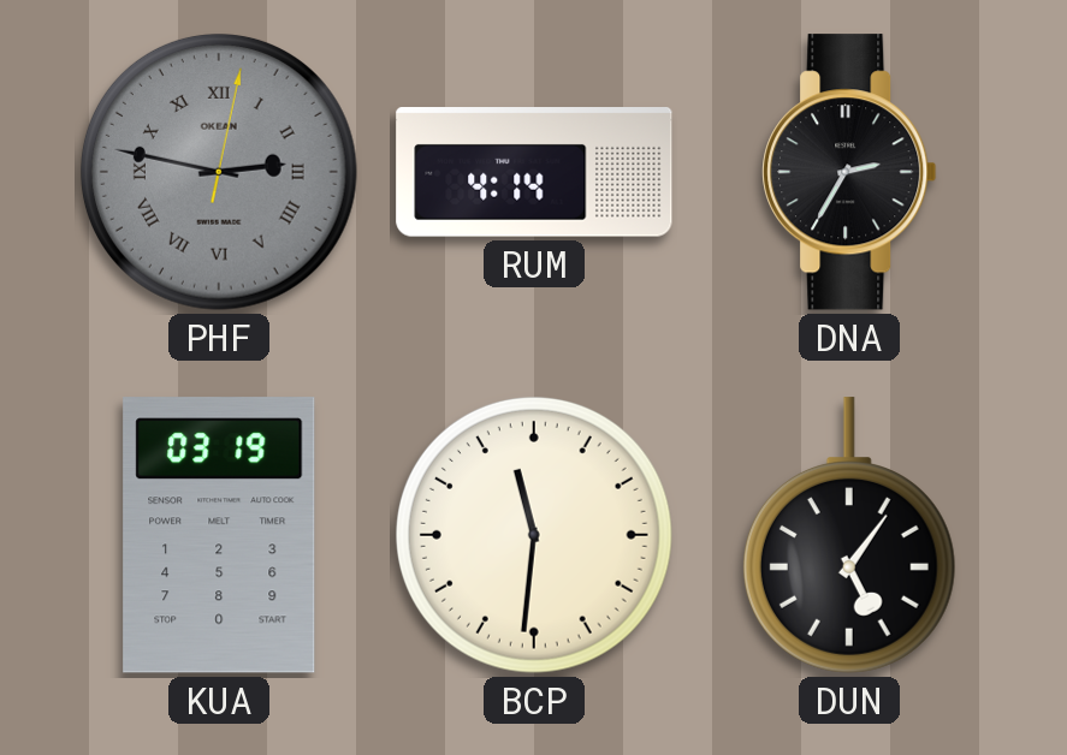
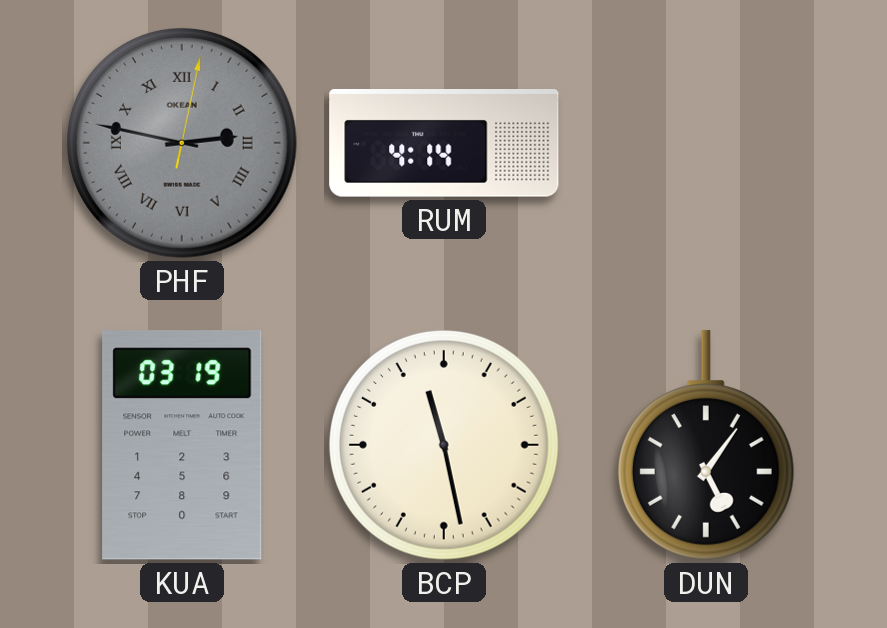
DNA: 2:35 -> none
BCP: 11:31 -> 11:28
